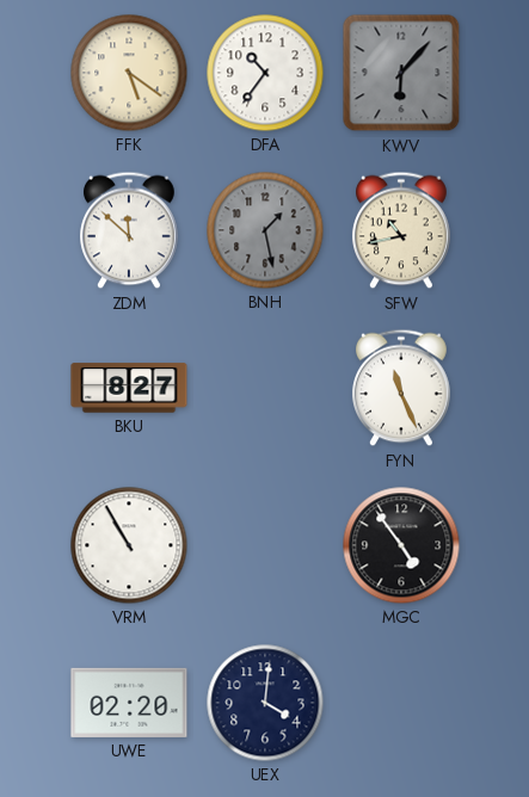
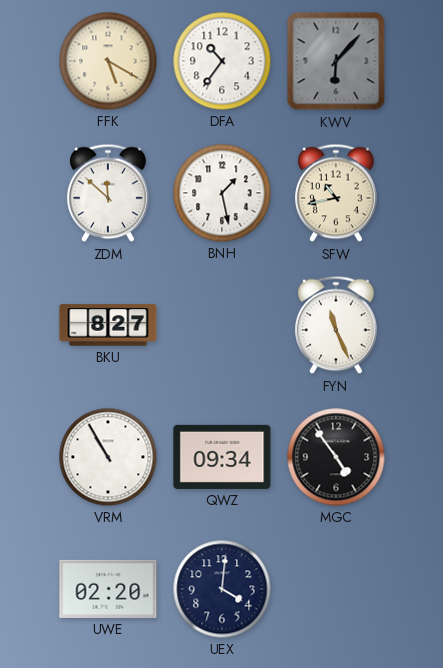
FFK: 5:21 -> 5:20
BNH dial: grey -> white
QWZ: none -> 09:34
